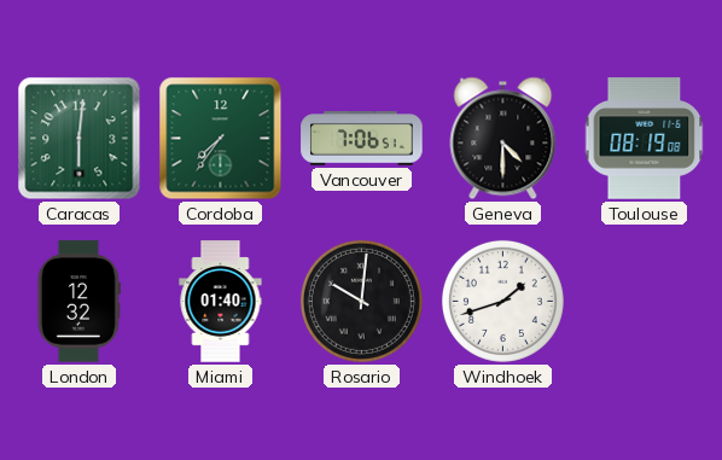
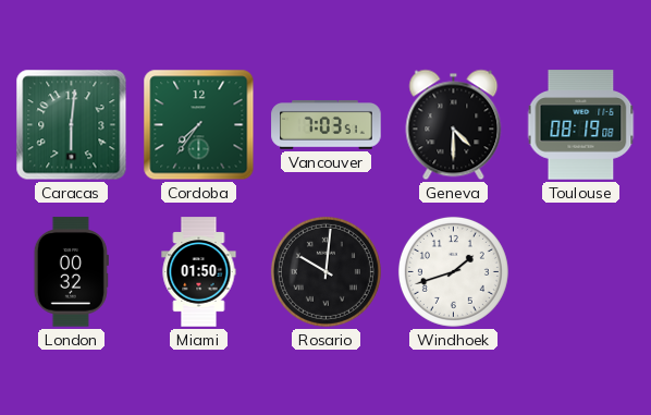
Vancouver: 7:06 -> 7:03
London: 12:32 -> 00:32
Miami: 01:40 -> 01:50
